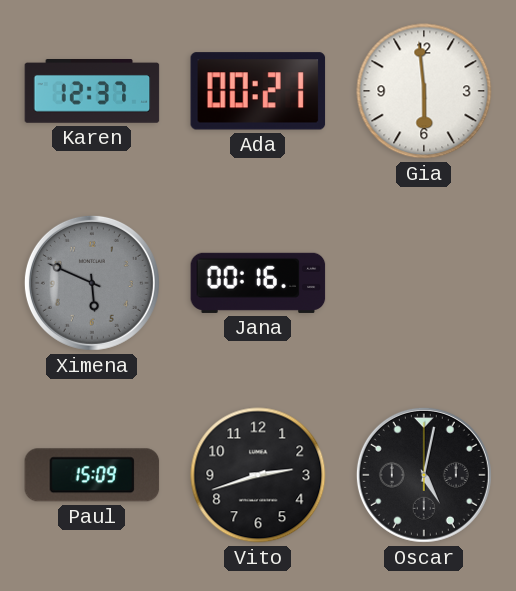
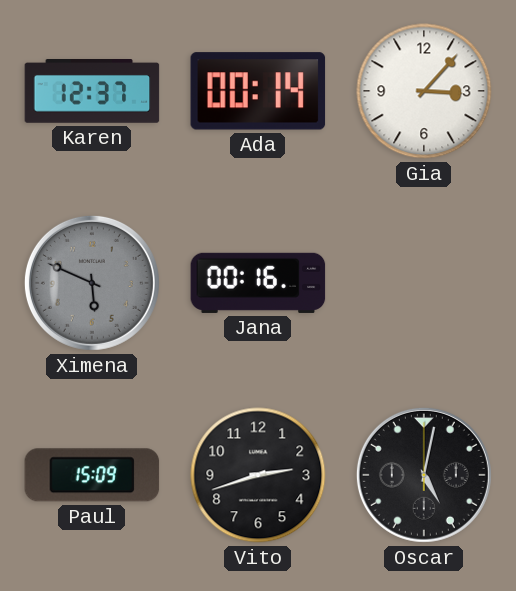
Ada: 00:21 -> 00:14
Gia: 5:59 -> 3:07
